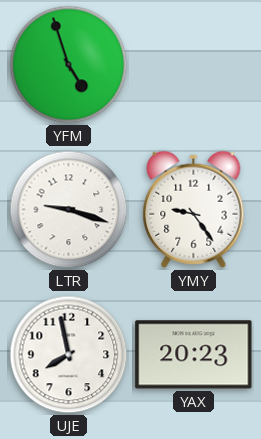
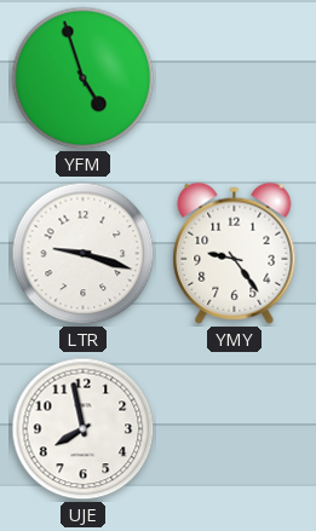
YAX: 20:23 -> none
